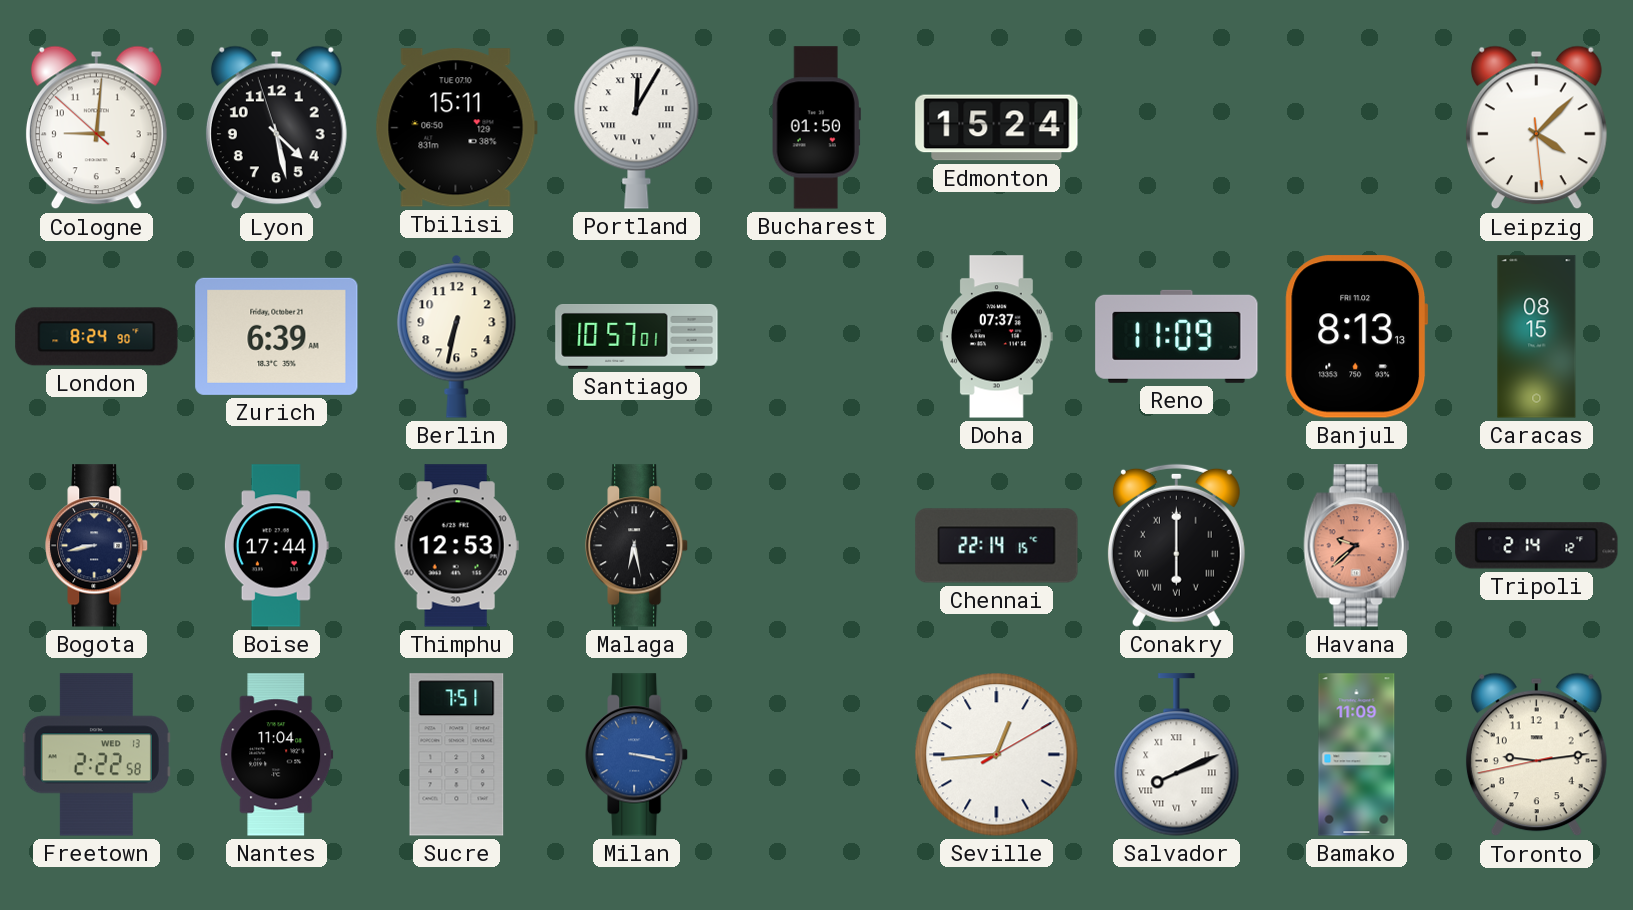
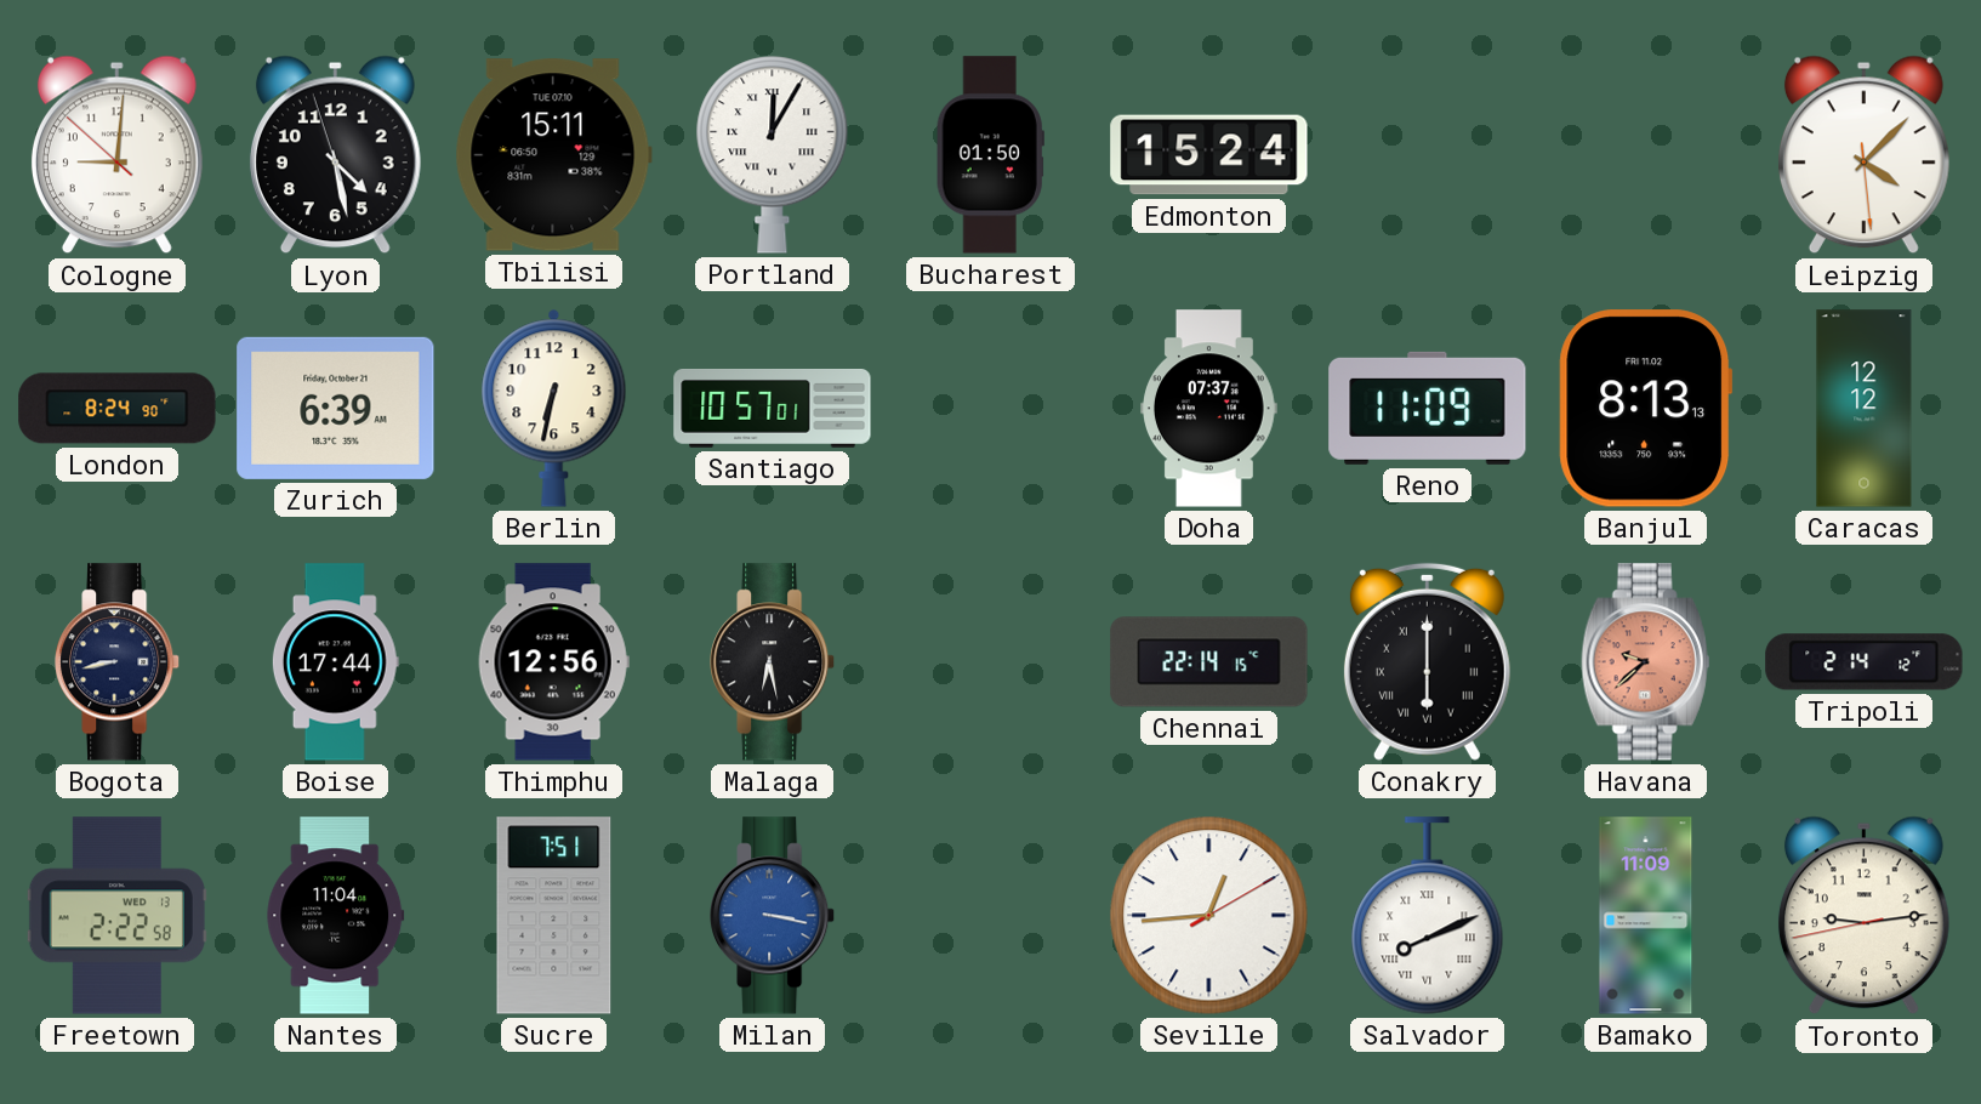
Caracas: 08:15 -> 12:12
Thimphu: 12:53 -> 12:56
